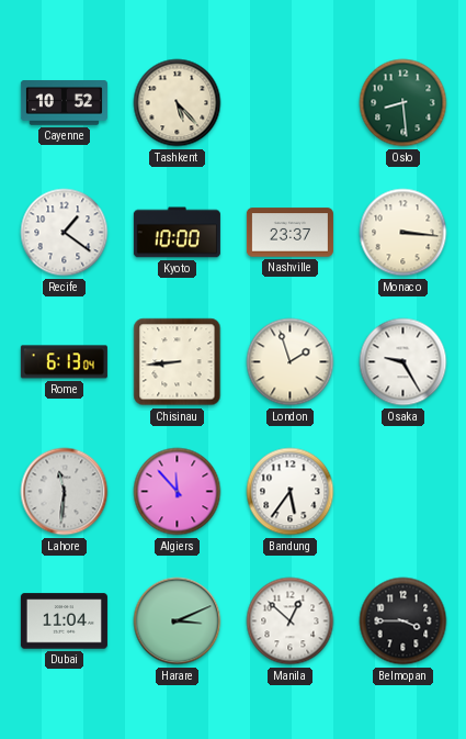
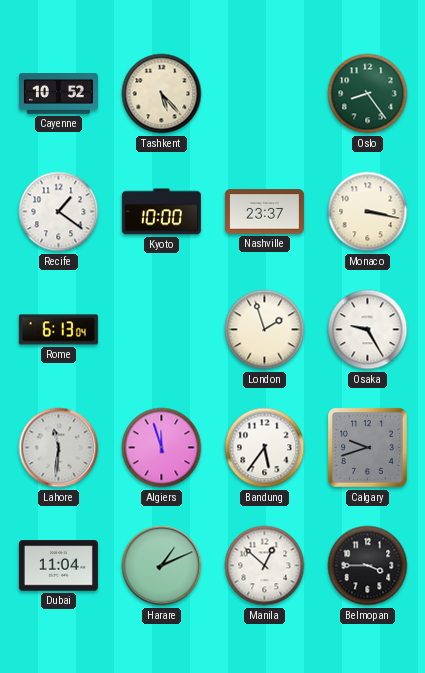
Oslo: 8:29 -> 8:24
Monaco: 3:16 -> 3:17
Chisinau: 8:44 -> none
Algiers: 11:53 -> 11:57
Calgary: none -> 9:42
Harare: 3:11 -> 1:11
